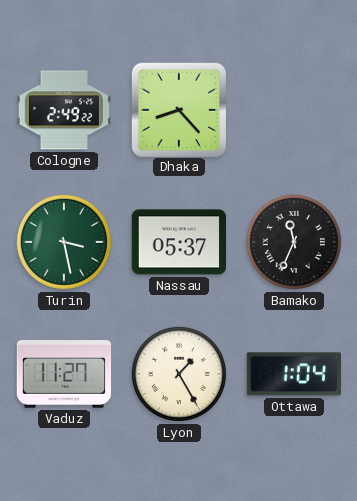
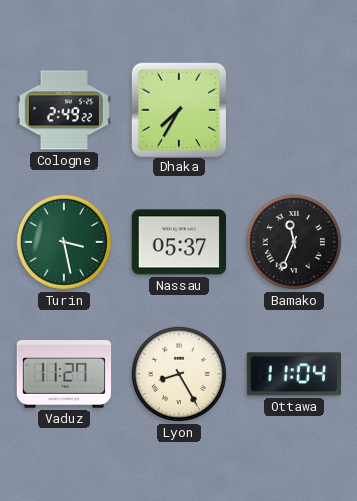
Dhaka: 8:23 -> 7:35
Lyon: 1:25 -> 8:25
Ottawa: 1:04 -> 11:04
